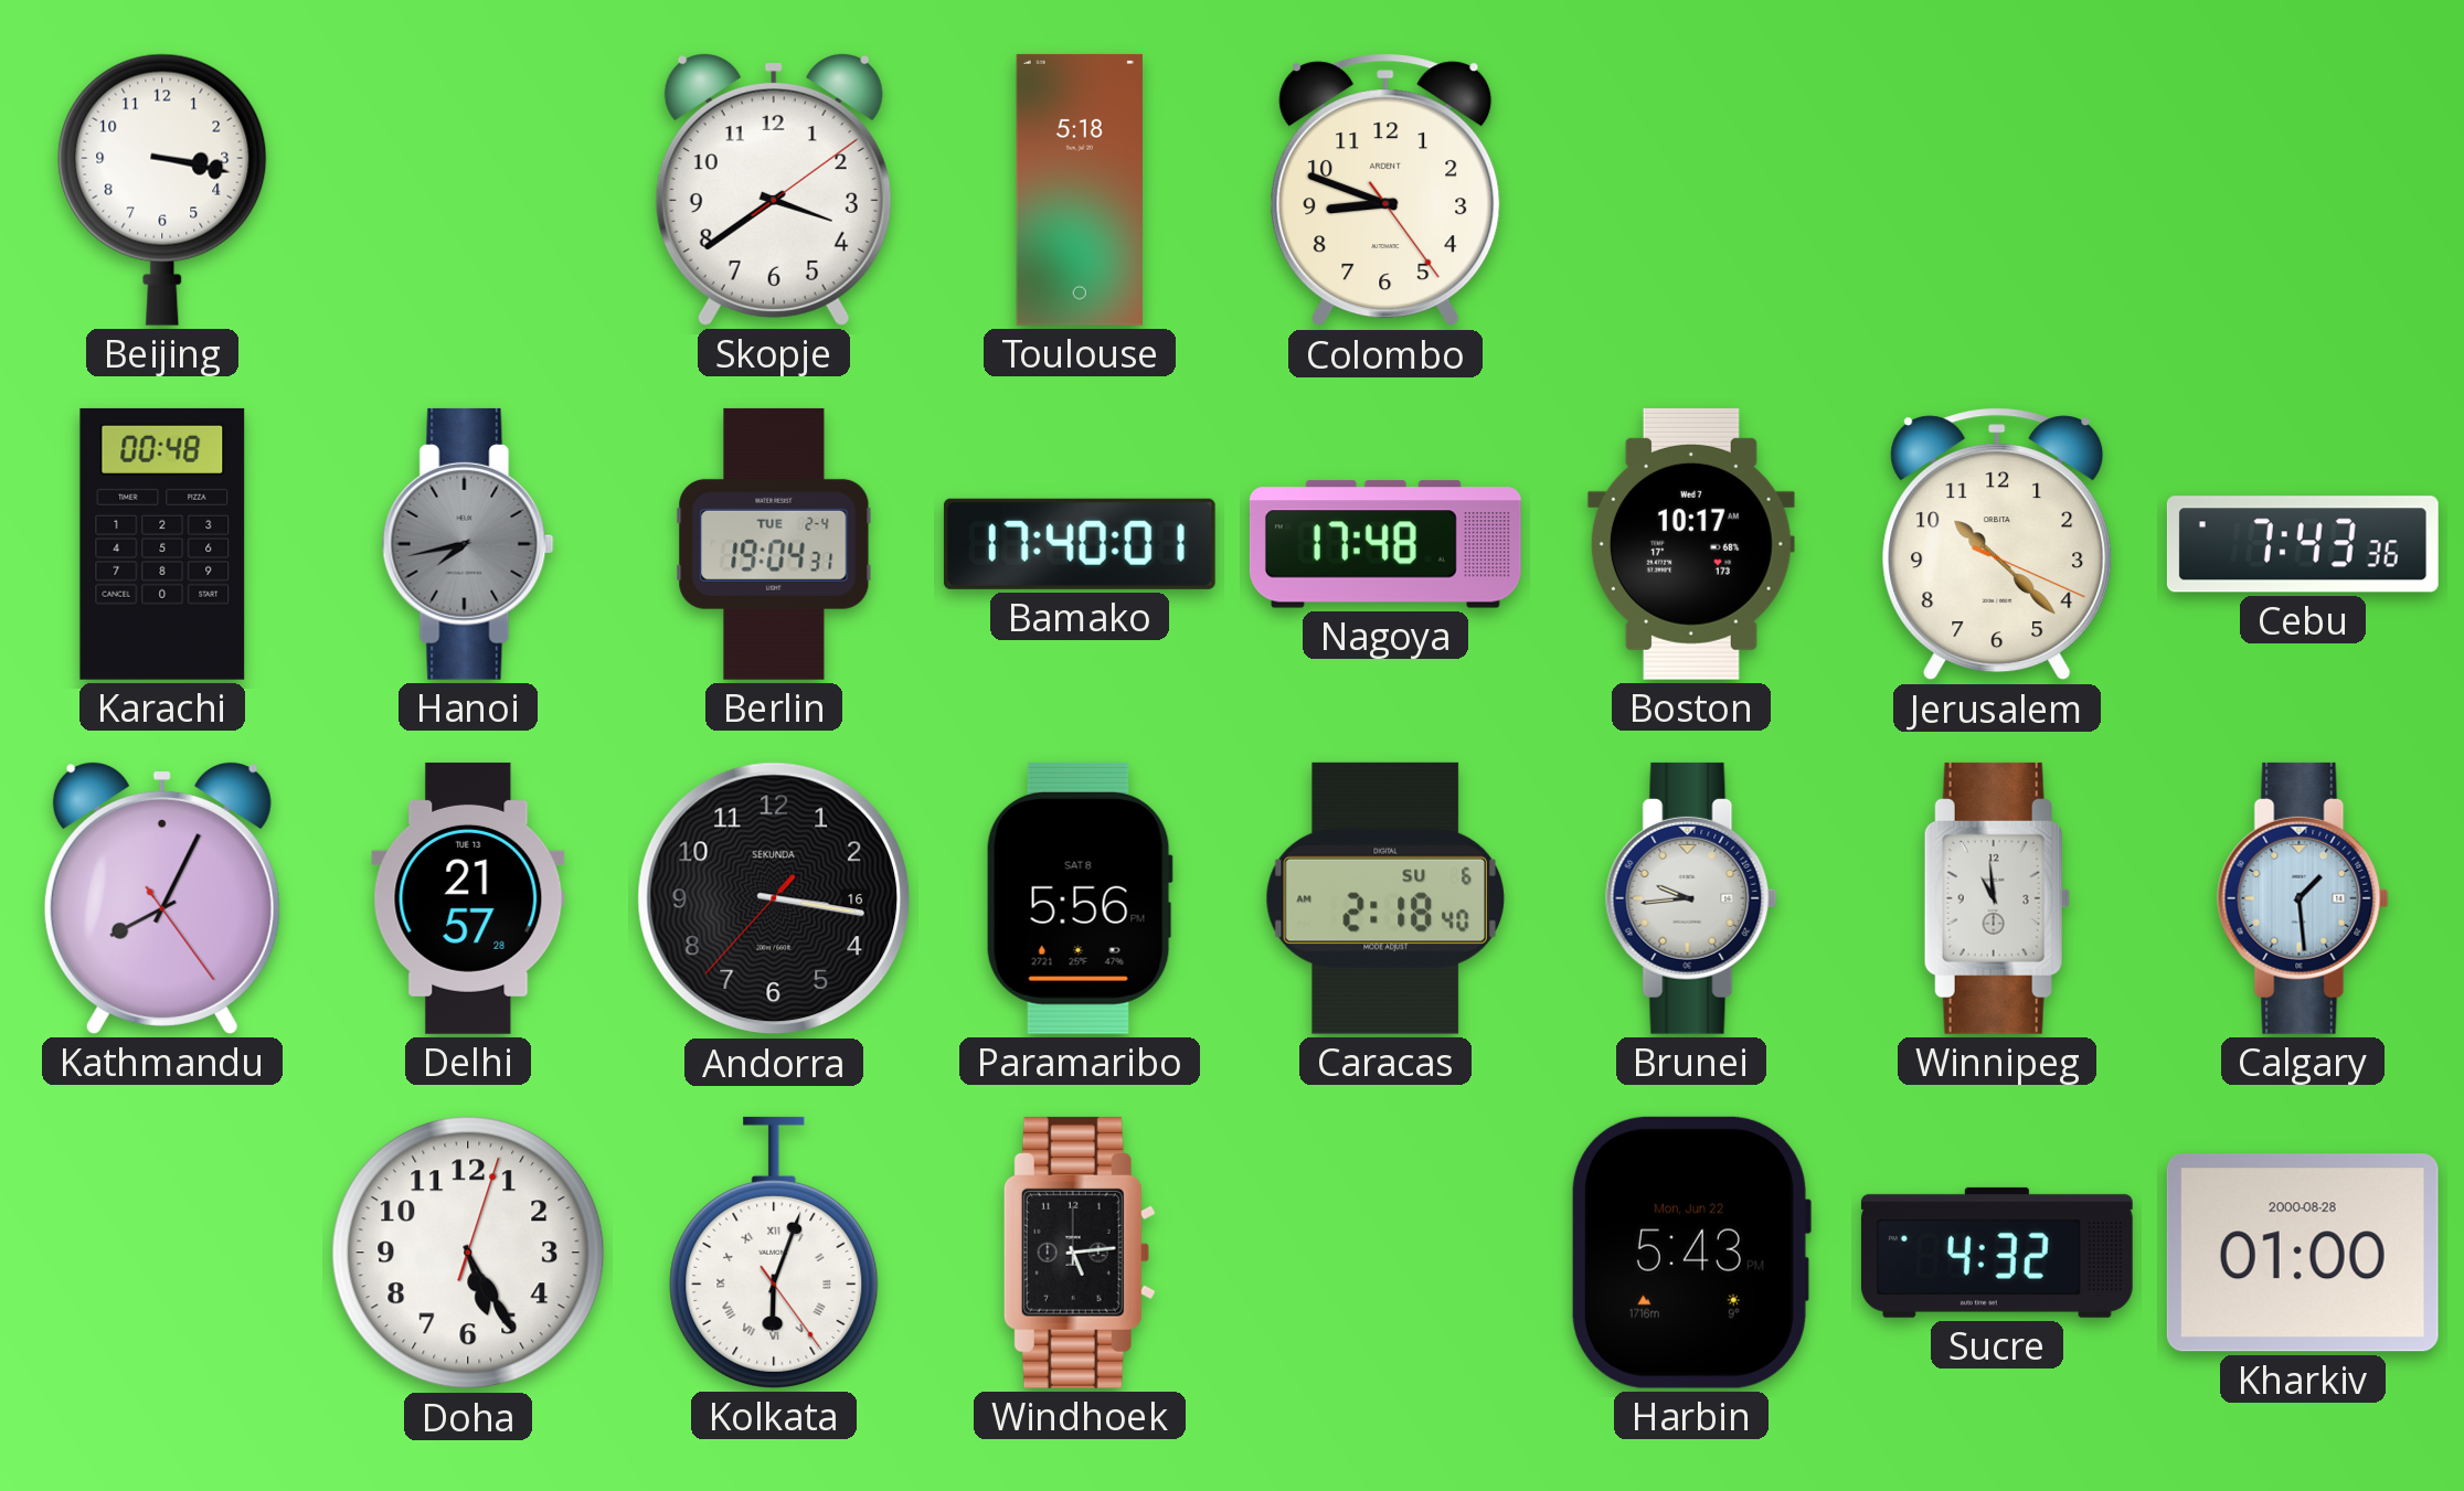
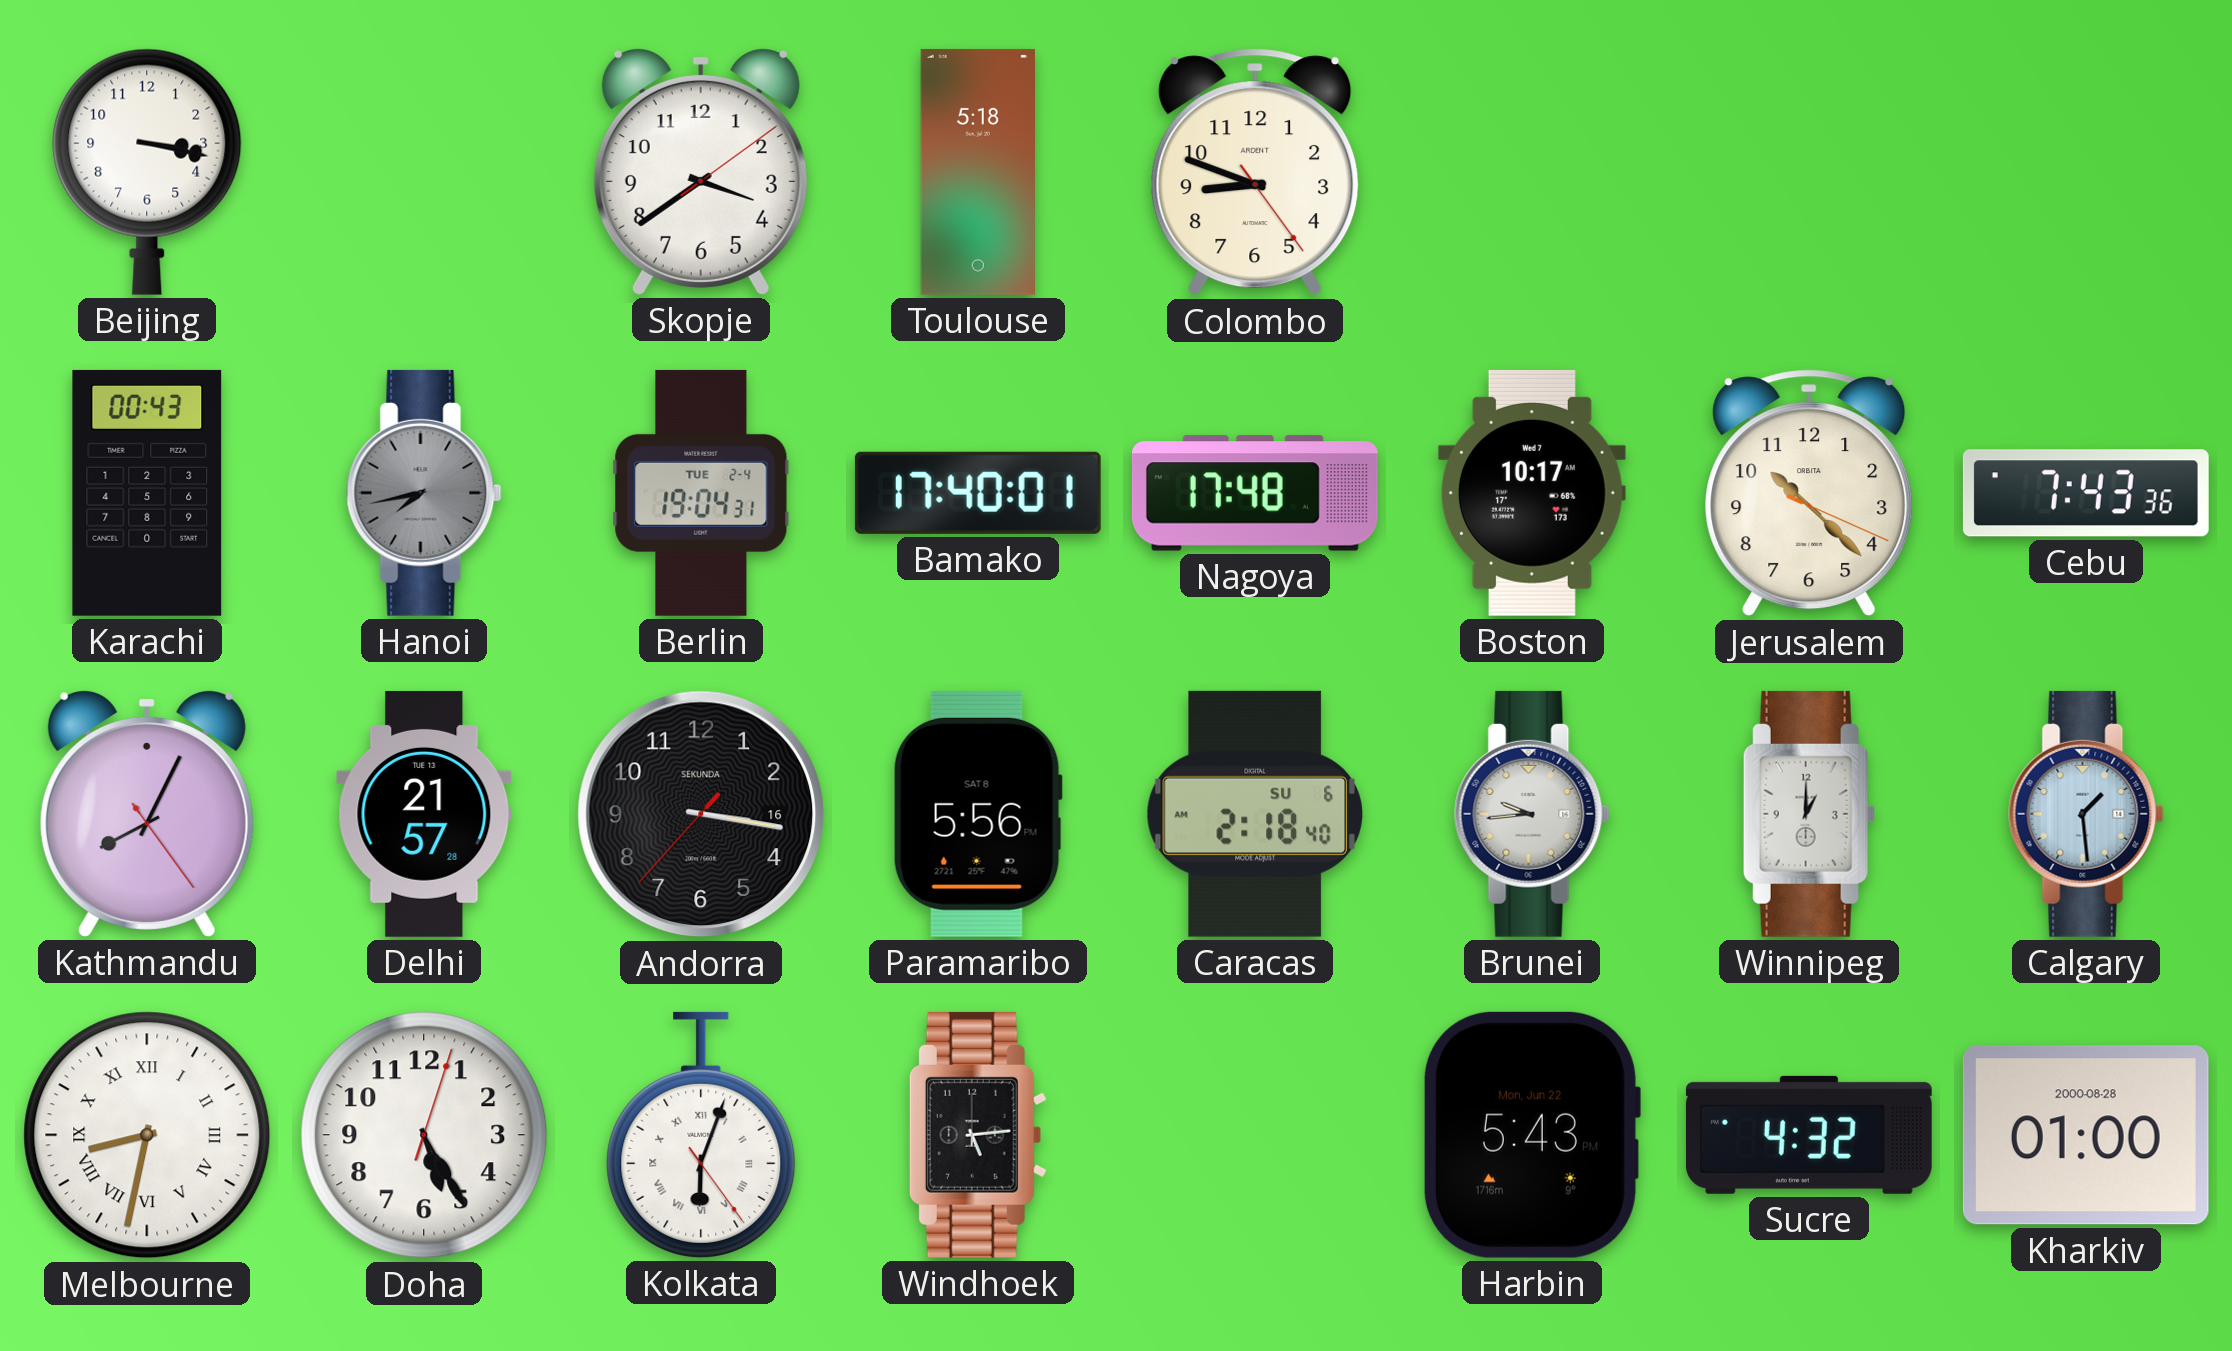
Karachi: 00:48 -> 00:43
Winnipeg: 10:59 -> 1:00
Melbourne: none -> 8:32
